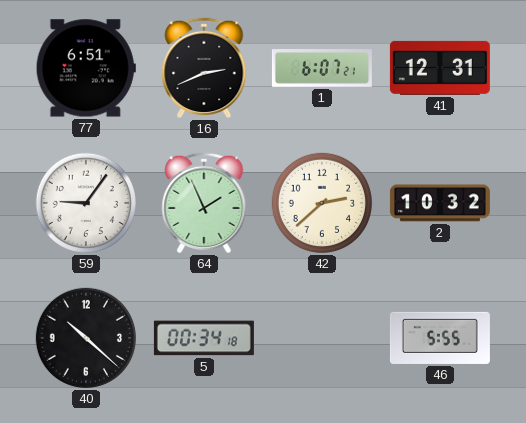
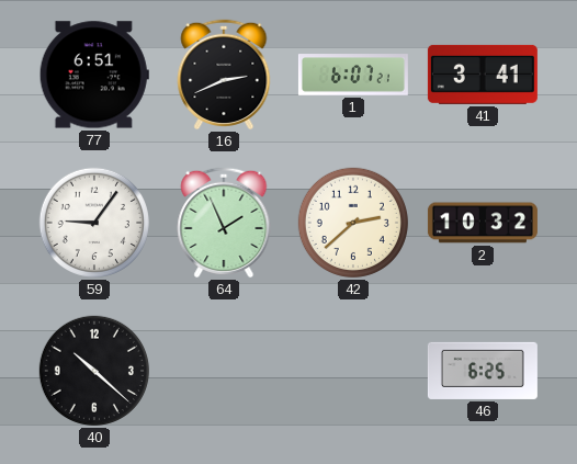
41: 12:31 -> 3:41
5: 00:34 -> none
46: 5:55 -> 6:25
